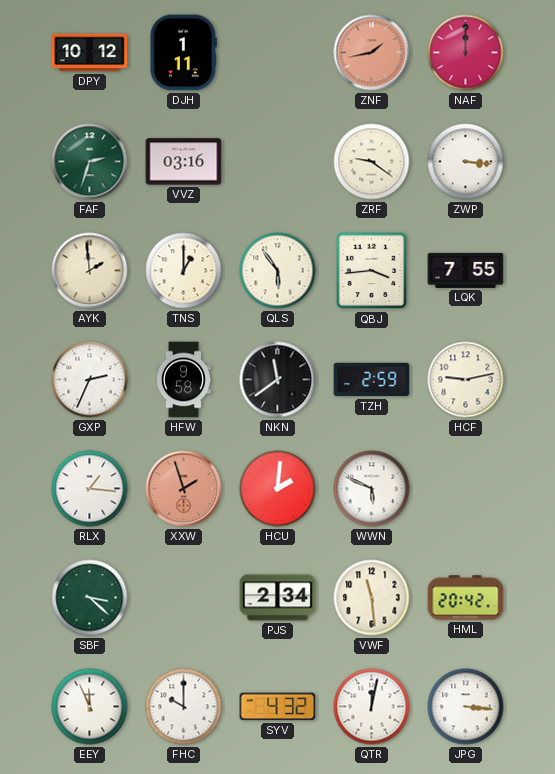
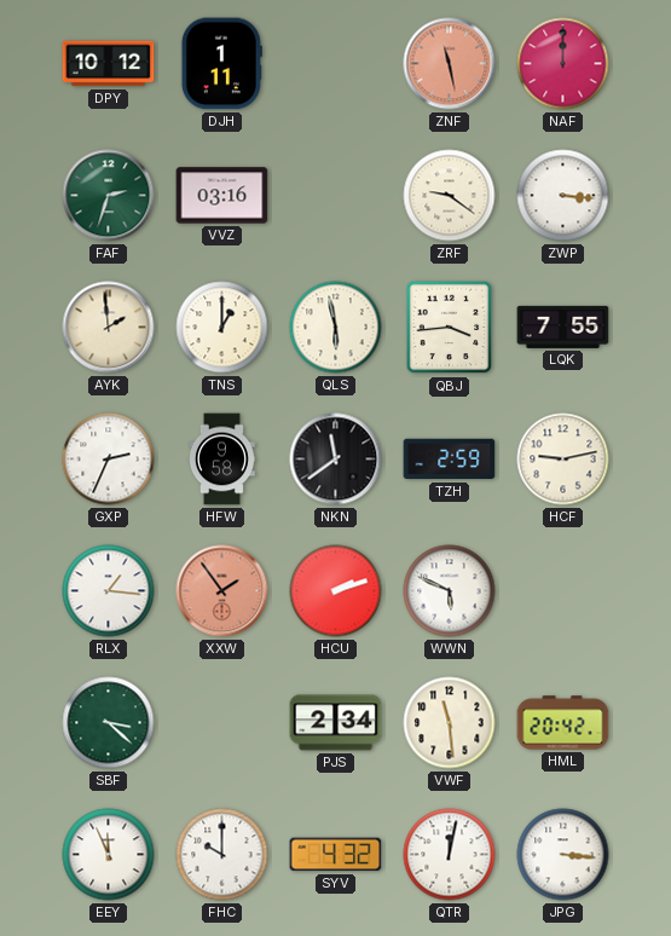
ZNF: 1:43 -> 11:28
QLS: 5:54 -> 5:58
XXW: 1:57 -> 1:54
HCU: 2:01 -> 2:12
